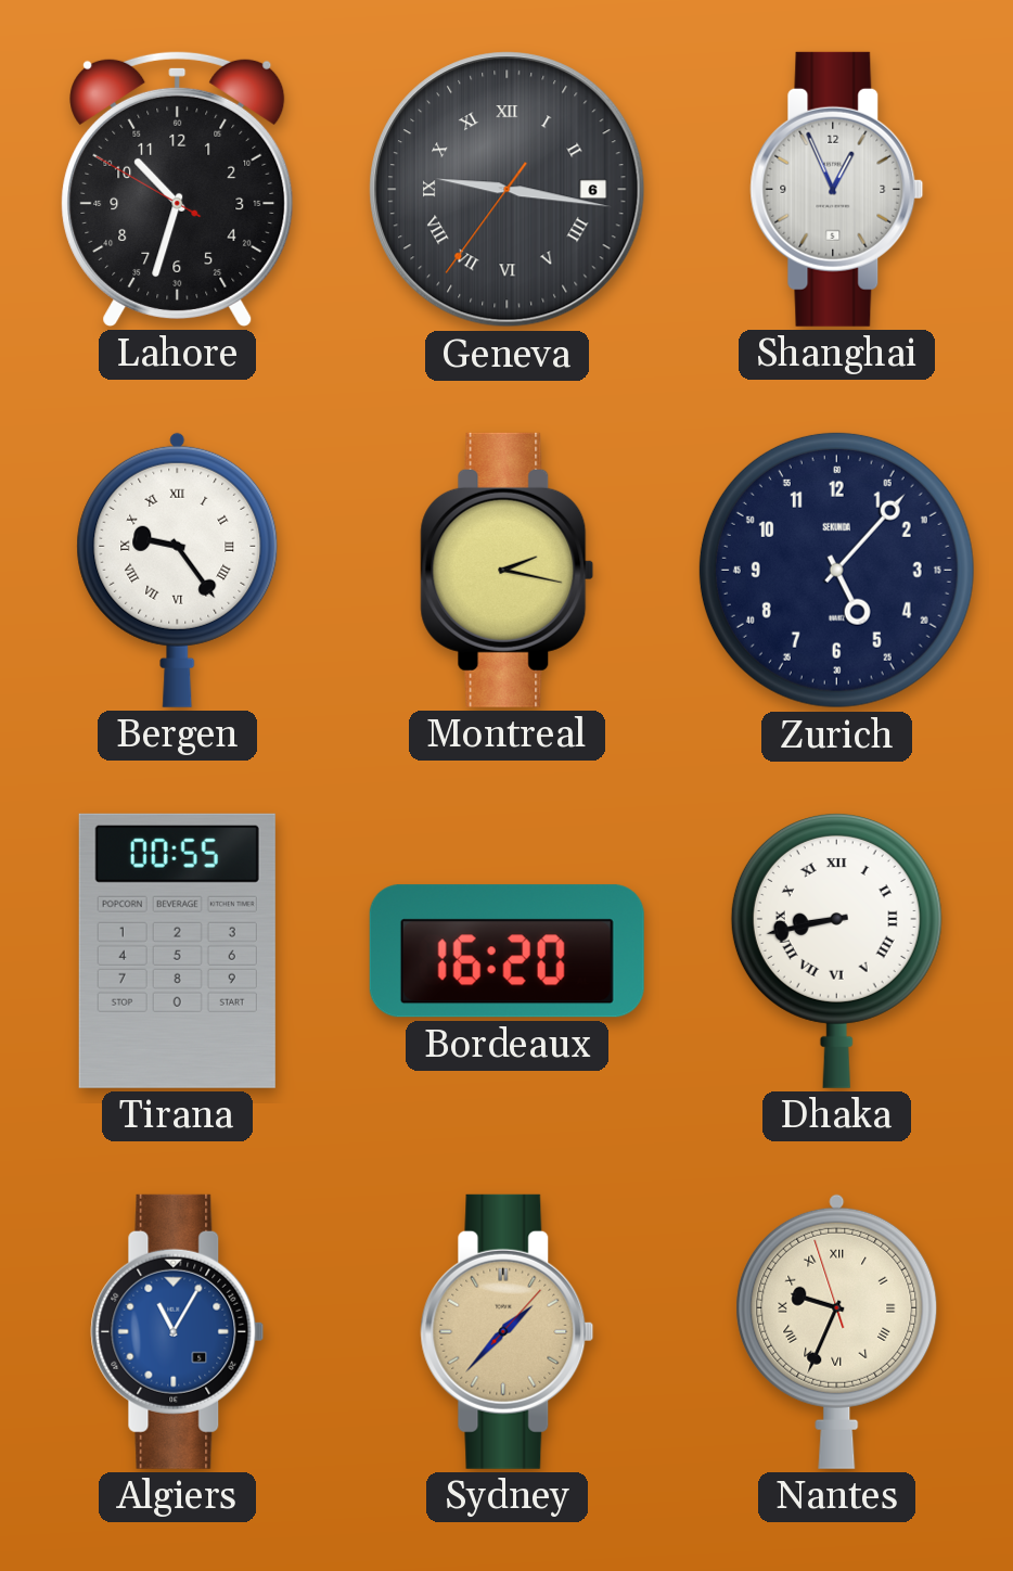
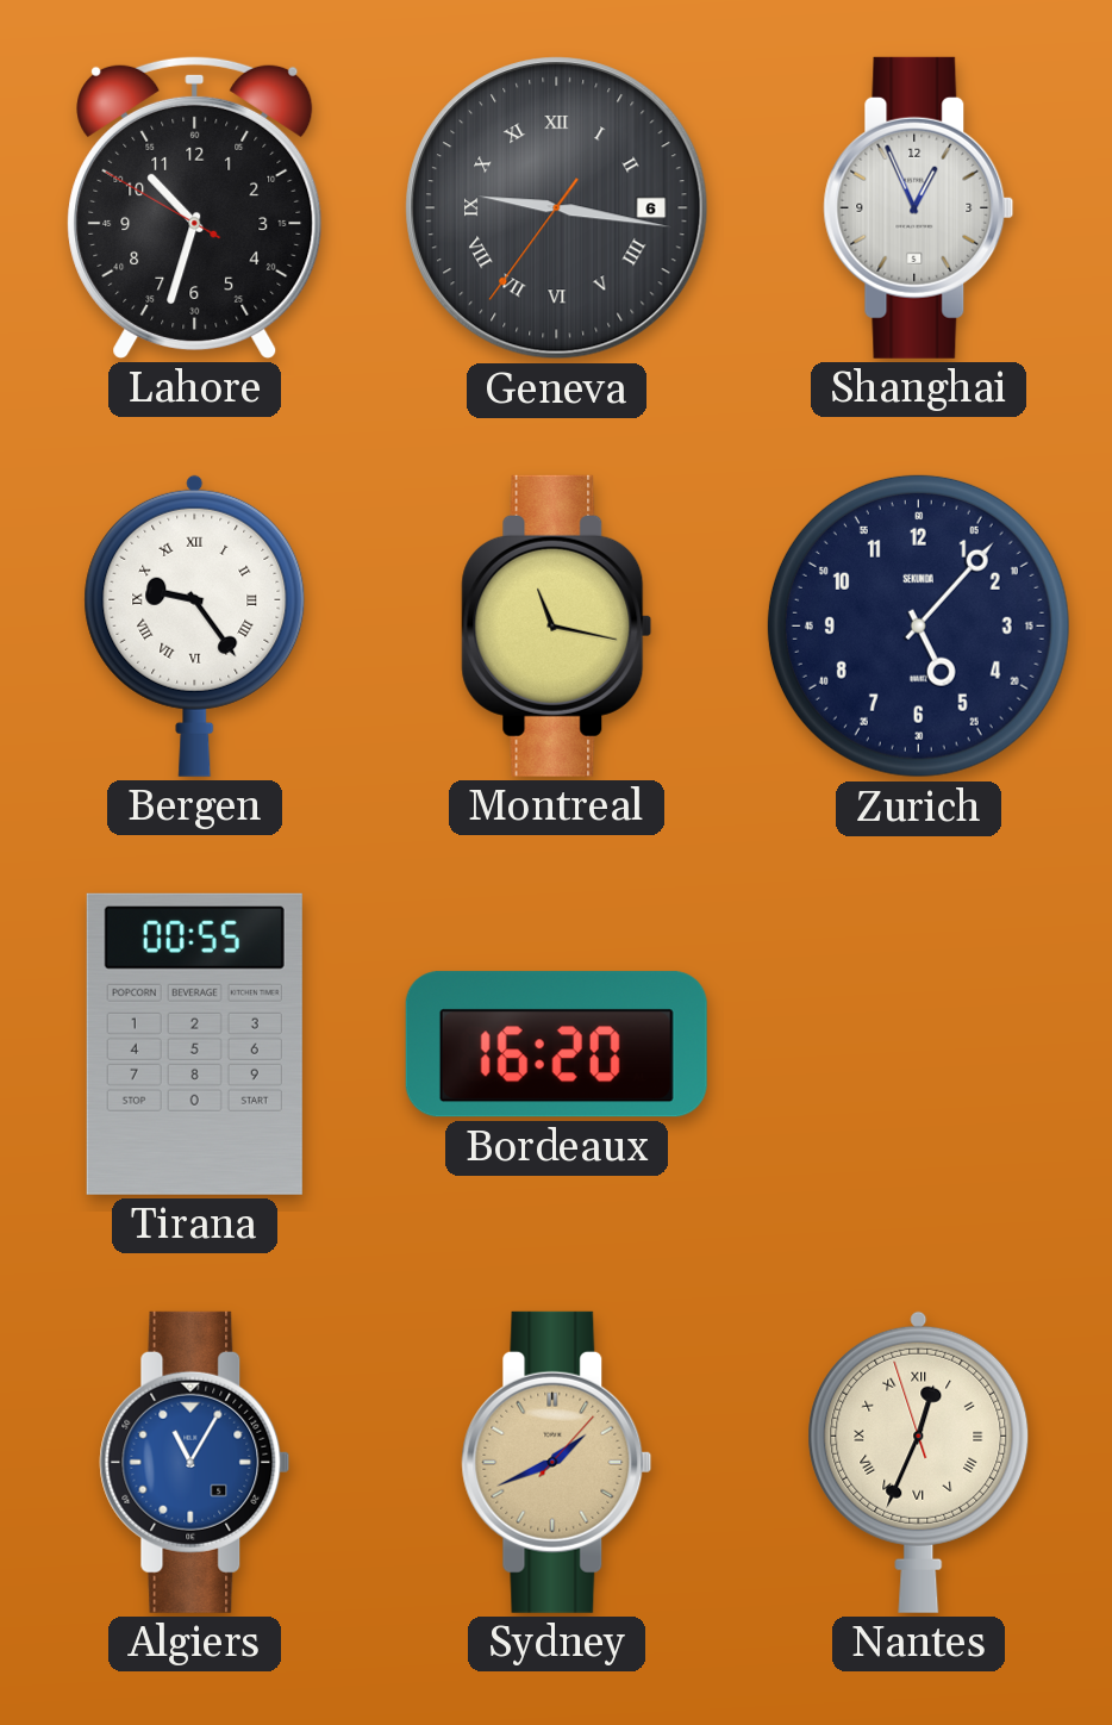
Montreal: 2:17 -> 11:17
Dhaka: 8:43 -> none
Sydney: 1:37 -> 1:41
Nantes: 9:33 -> 12:33
